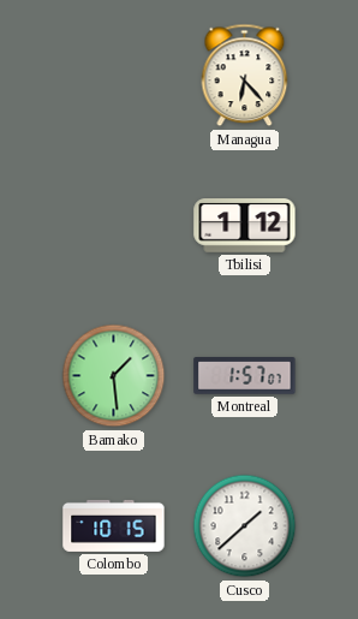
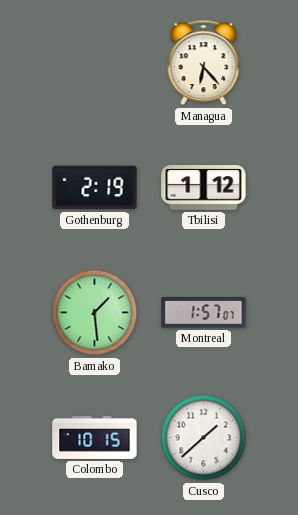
Gothenburg: none -> 2:19
